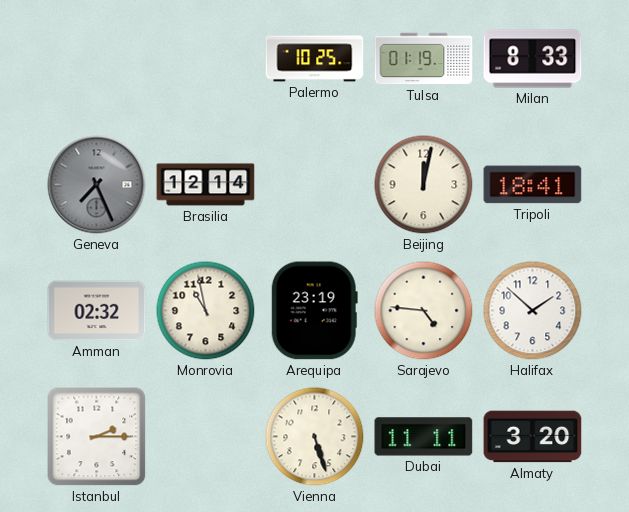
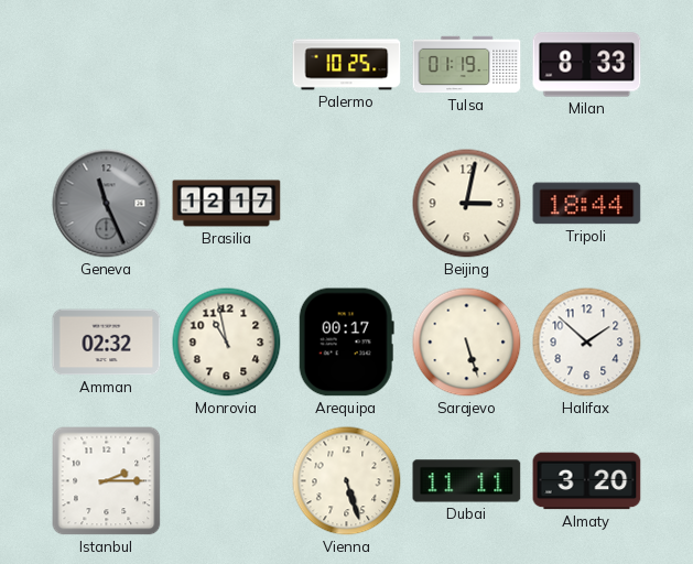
Geneva: 7:26 -> 11:26
Brasilia: 12:14 -> 12:17
Beijing: 12:02 -> 3:02
Tripoli: 18:41 -> 18:44
Arequipa: 23:19 -> 00:17
Sarajevo: 4:46 -> 5:27
